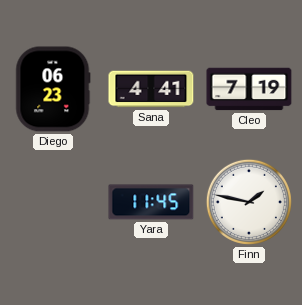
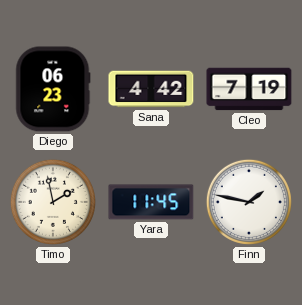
Sana: 4:41 -> 4:42
Timo: none -> 1:58
